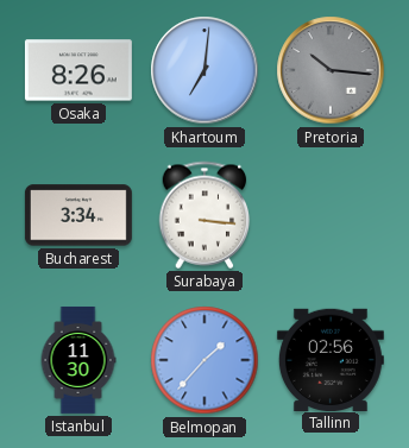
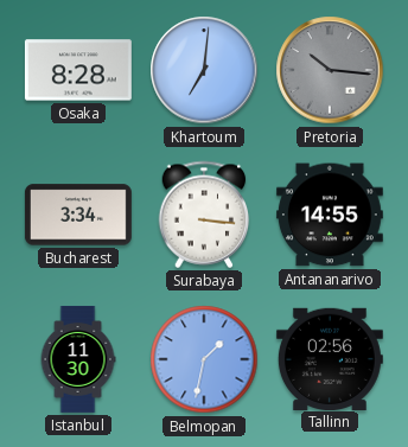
Osaka: 8:26 -> 8:28
Antananarivo: none -> 14:55
Belmopan: 1:37 -> 1:32
